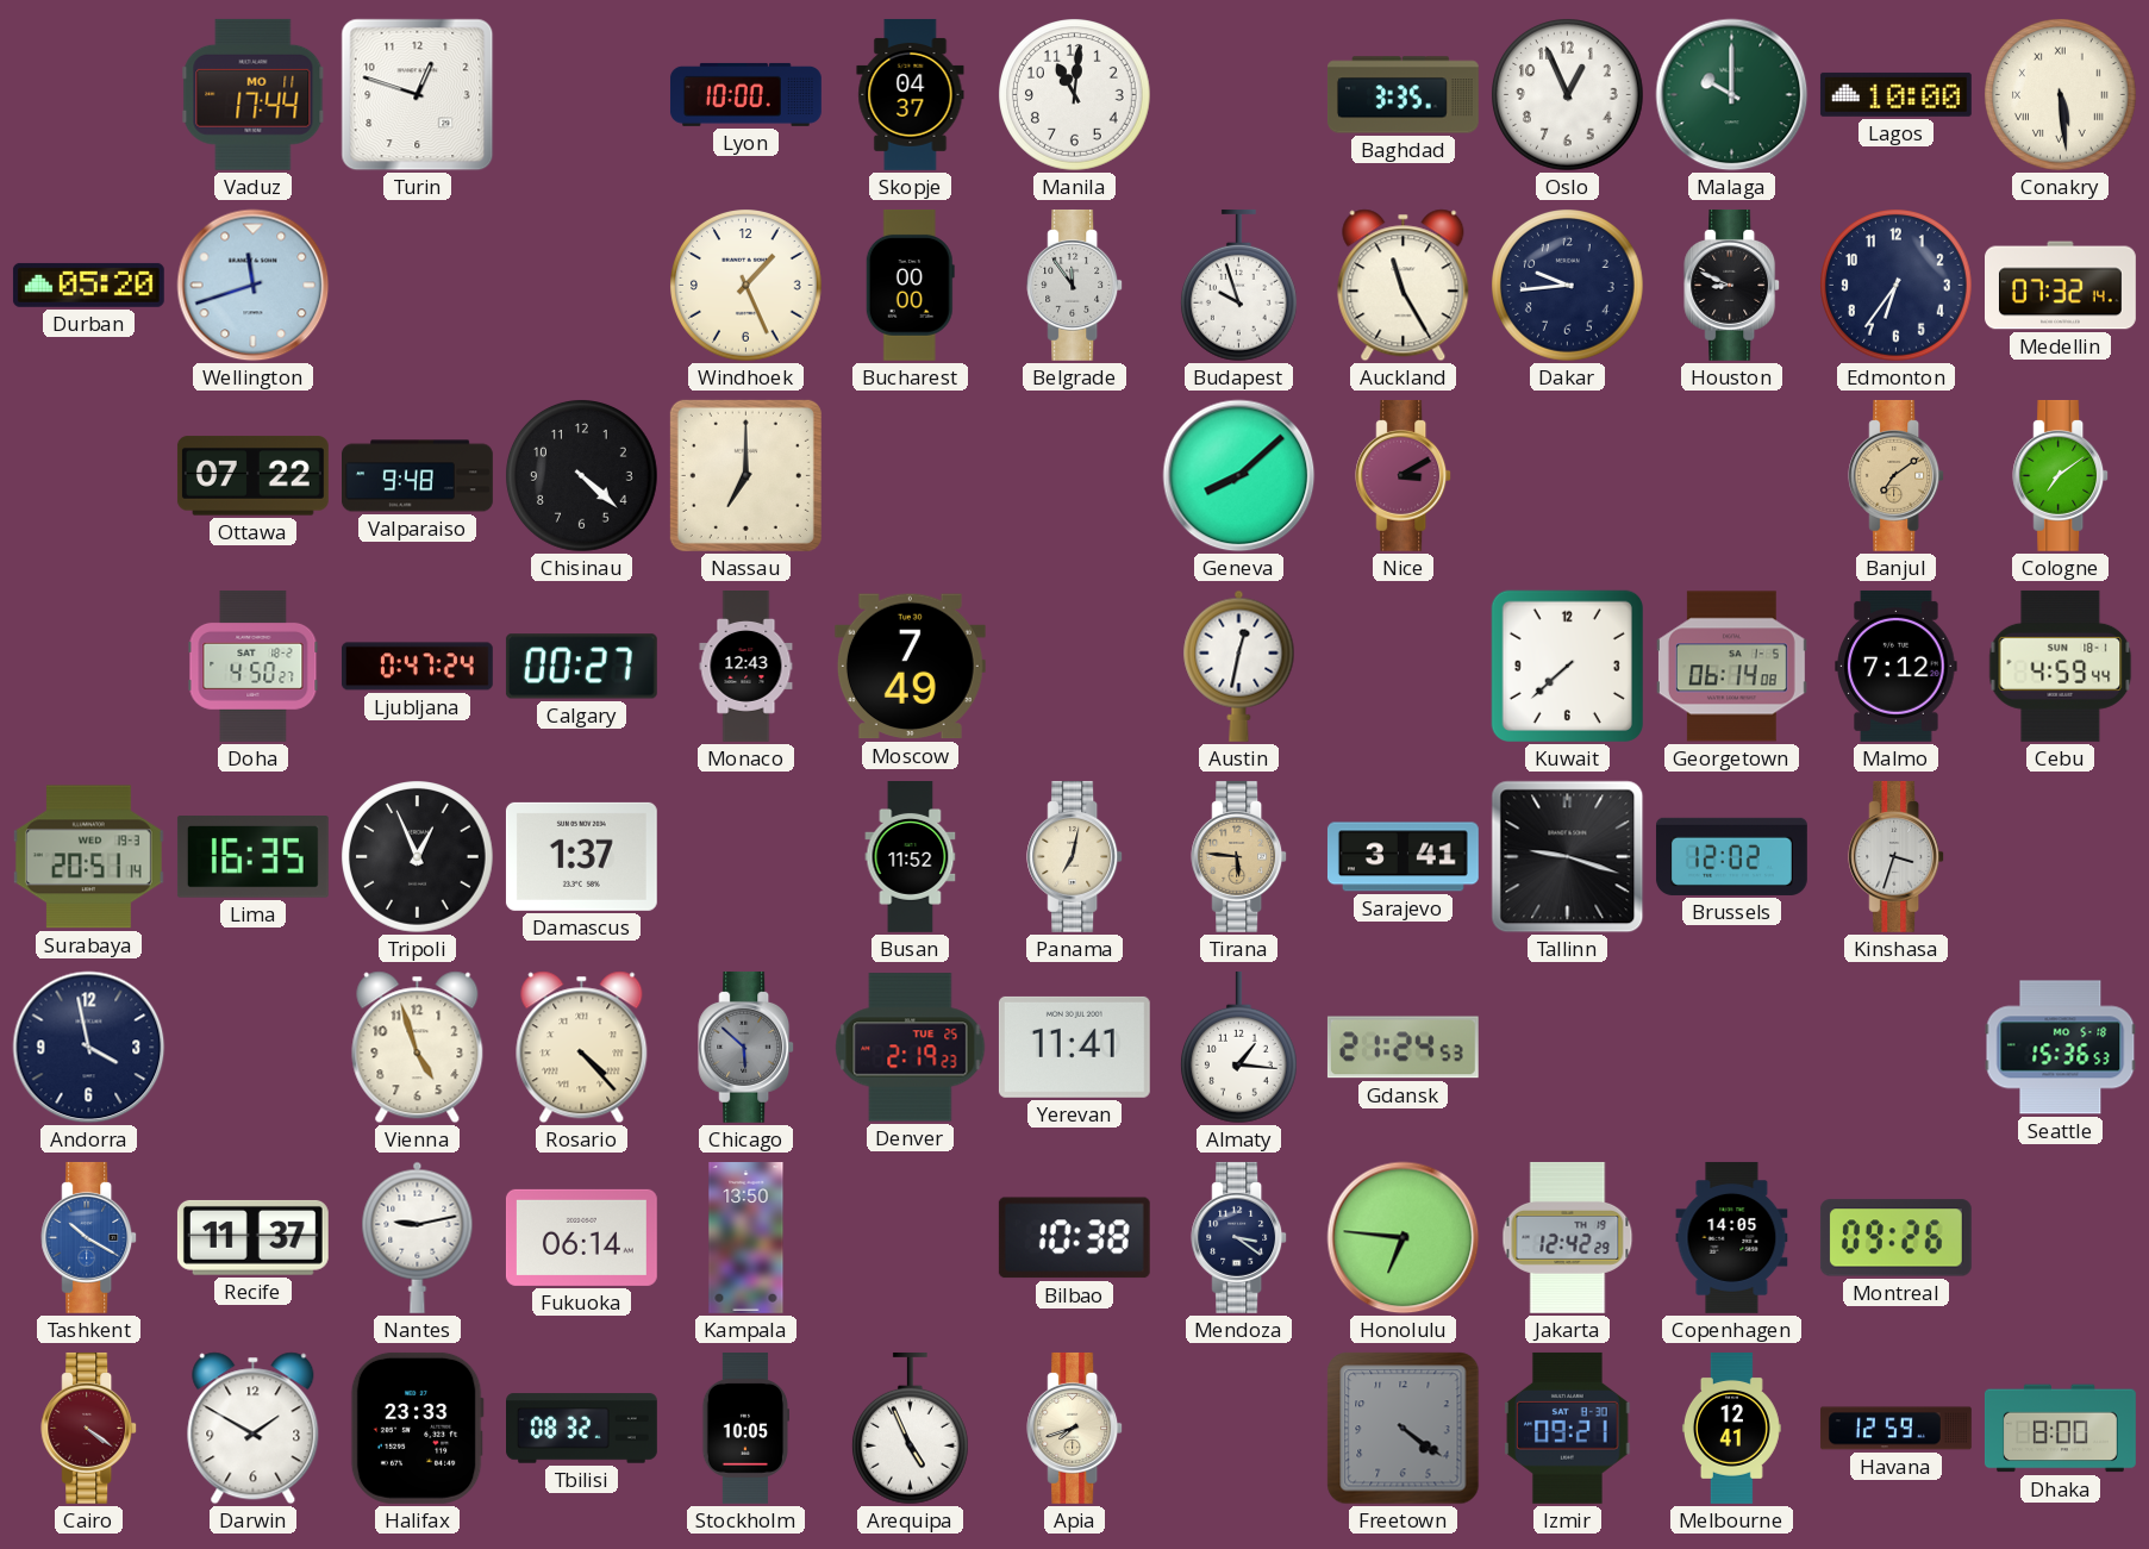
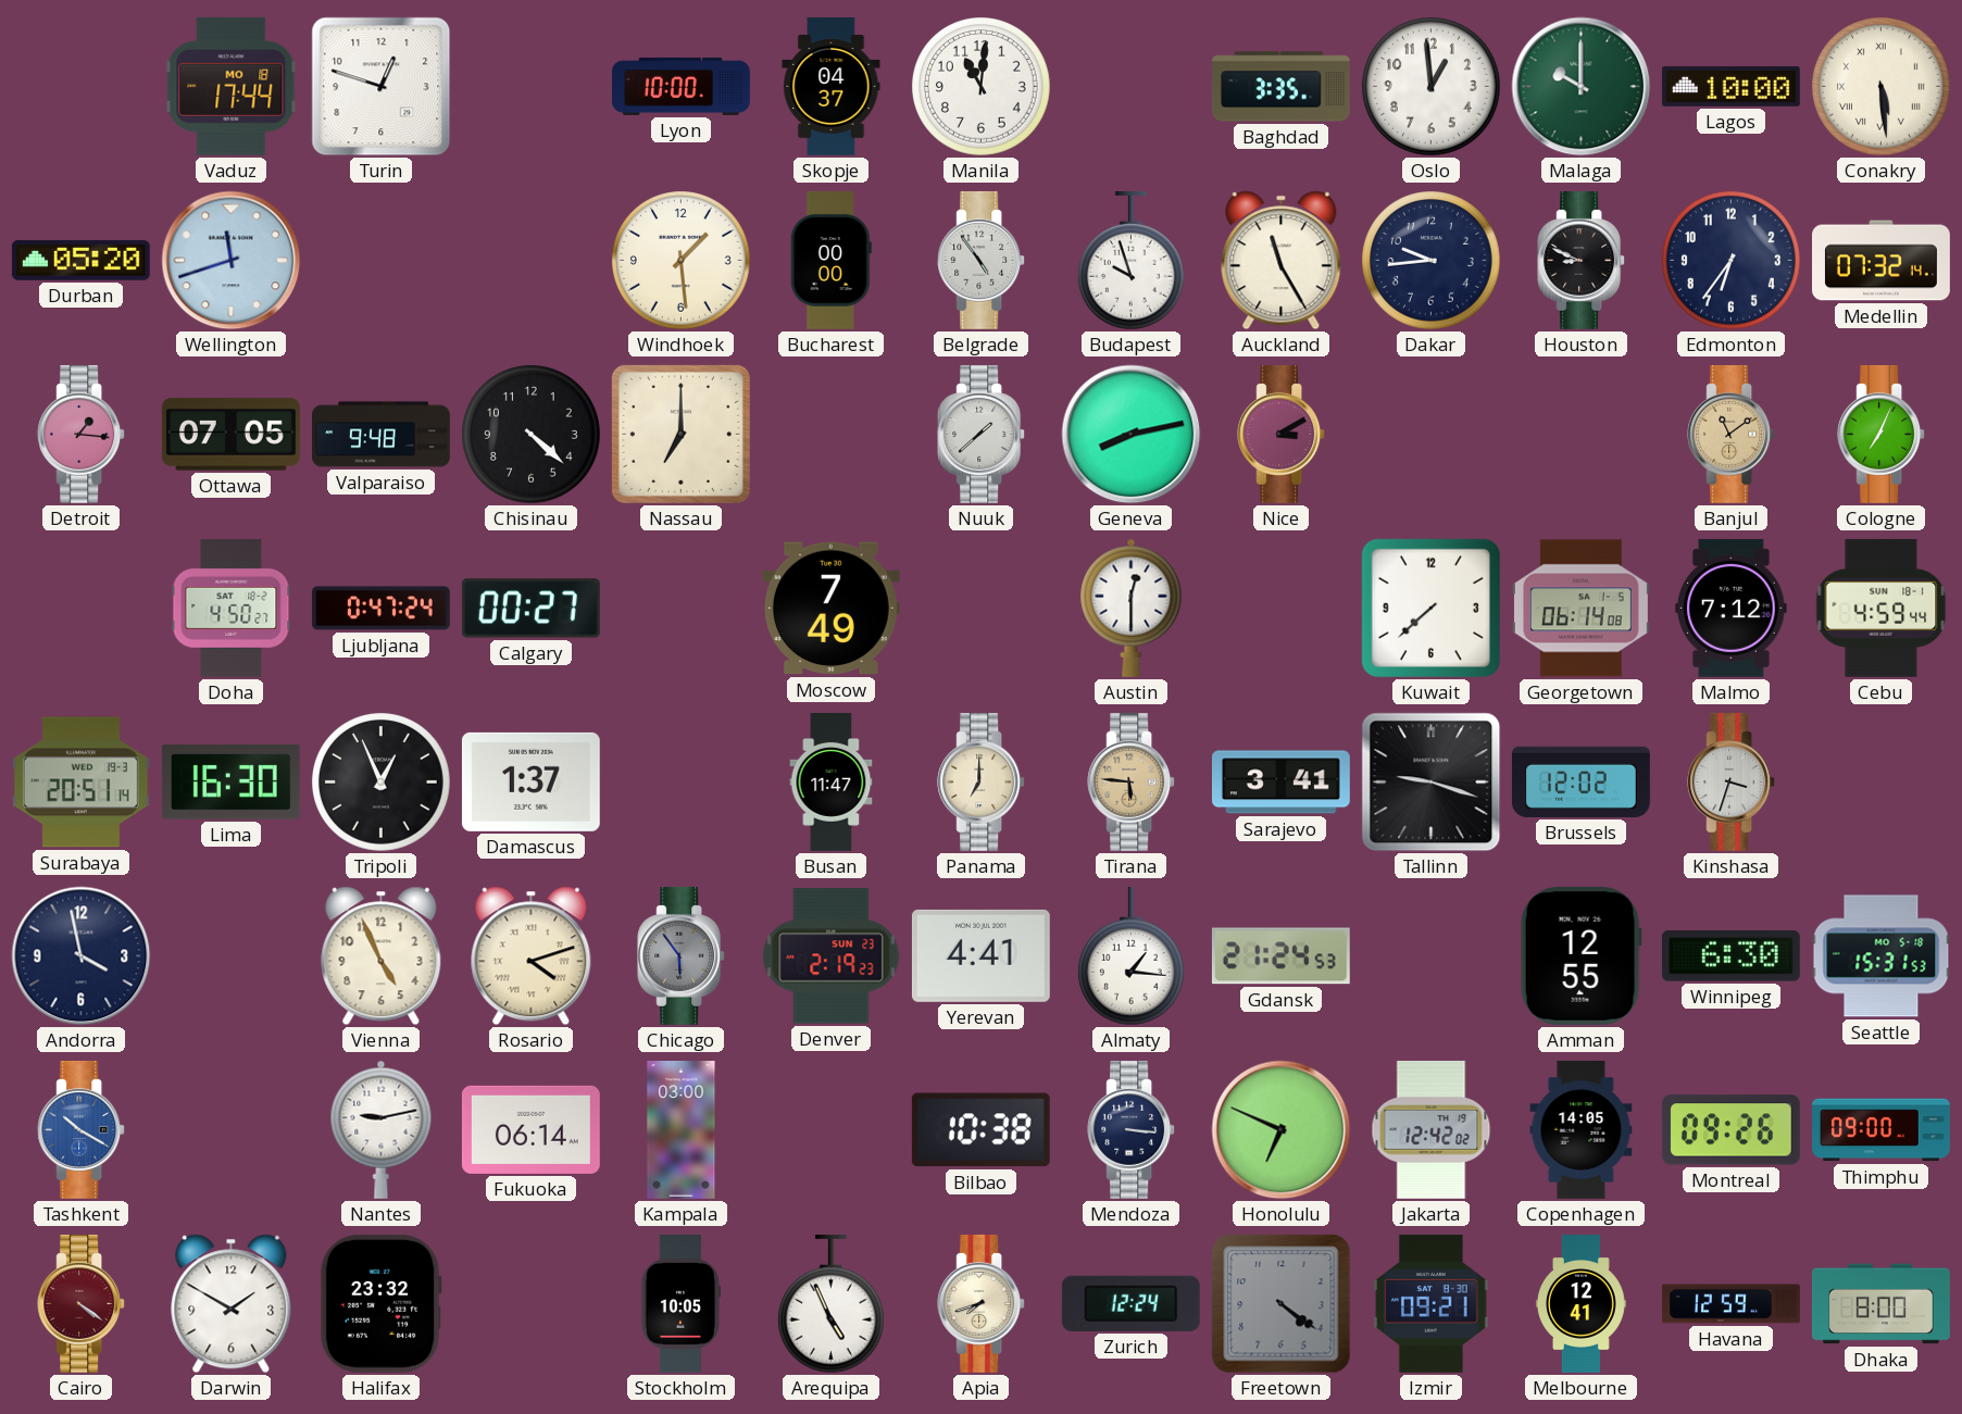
Vaduz date: MO 11 -> MO 18
Oslo: 12:56 -> 12:59
Windhoek: 1:26 -> 1:29
Belgrade: 11:54 -> 4:54
Detroit: none -> 1:16
Ottawa: 07:22 -> 07:05
Nuuk: none -> 1:38
Geneva: 8:08 -> 8:13
Banjul: 7:09 -> 11:09
Cologne: 7:09 -> 7:04
Monaco: 12:43 -> none
Austin: 12:32 -> 12:30
Lima: 16:35 -> 16:30
Busan: 11:52 -> 11:47
Panama: 7:02 -> 7:00
Vienna: 4:57 -> 4:56
Rosario: 4:23 -> 4:12
Chicago: 5:52 -> 5:54
Denver date: TUE 25 -> SUN 23
Yerevan: 11:41 -> 4:41
Amman: none -> 12:55
Winnipeg: none -> 6:30
Seattle: 15:36 -> 15:31
Recife: 11:37 -> none
Kampala: 13:50 -> 03:00
Mendoza: 3:21 -> 3:16
Honolulu: 6:46 -> 6:49
Jakarta: 12:42:29 -> 12:42:02
Thimphu: none -> 09:00
Halifax: 23:33 -> 23:32
Tbilisi: 08:32 -> none
Zurich: none -> 12:24
